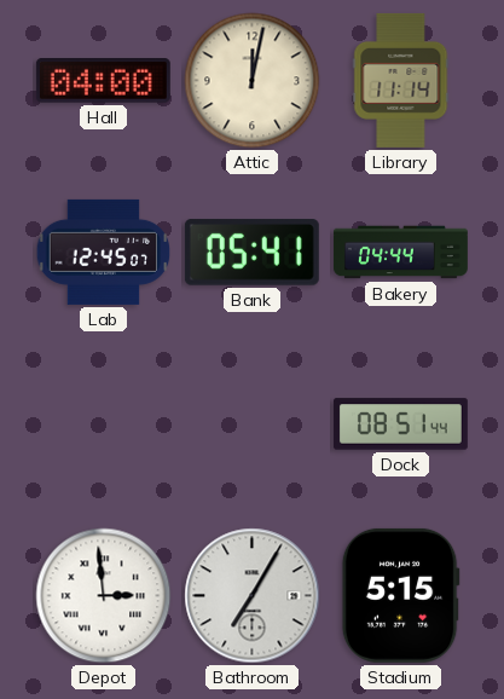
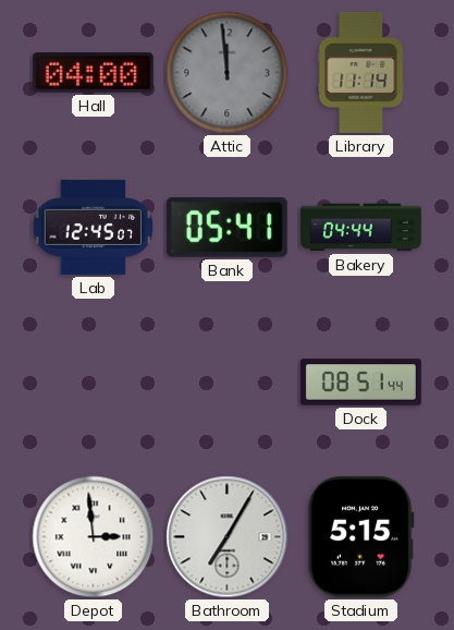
Attic: 12:02 -> 11:59
Attic dial: cream -> grey
